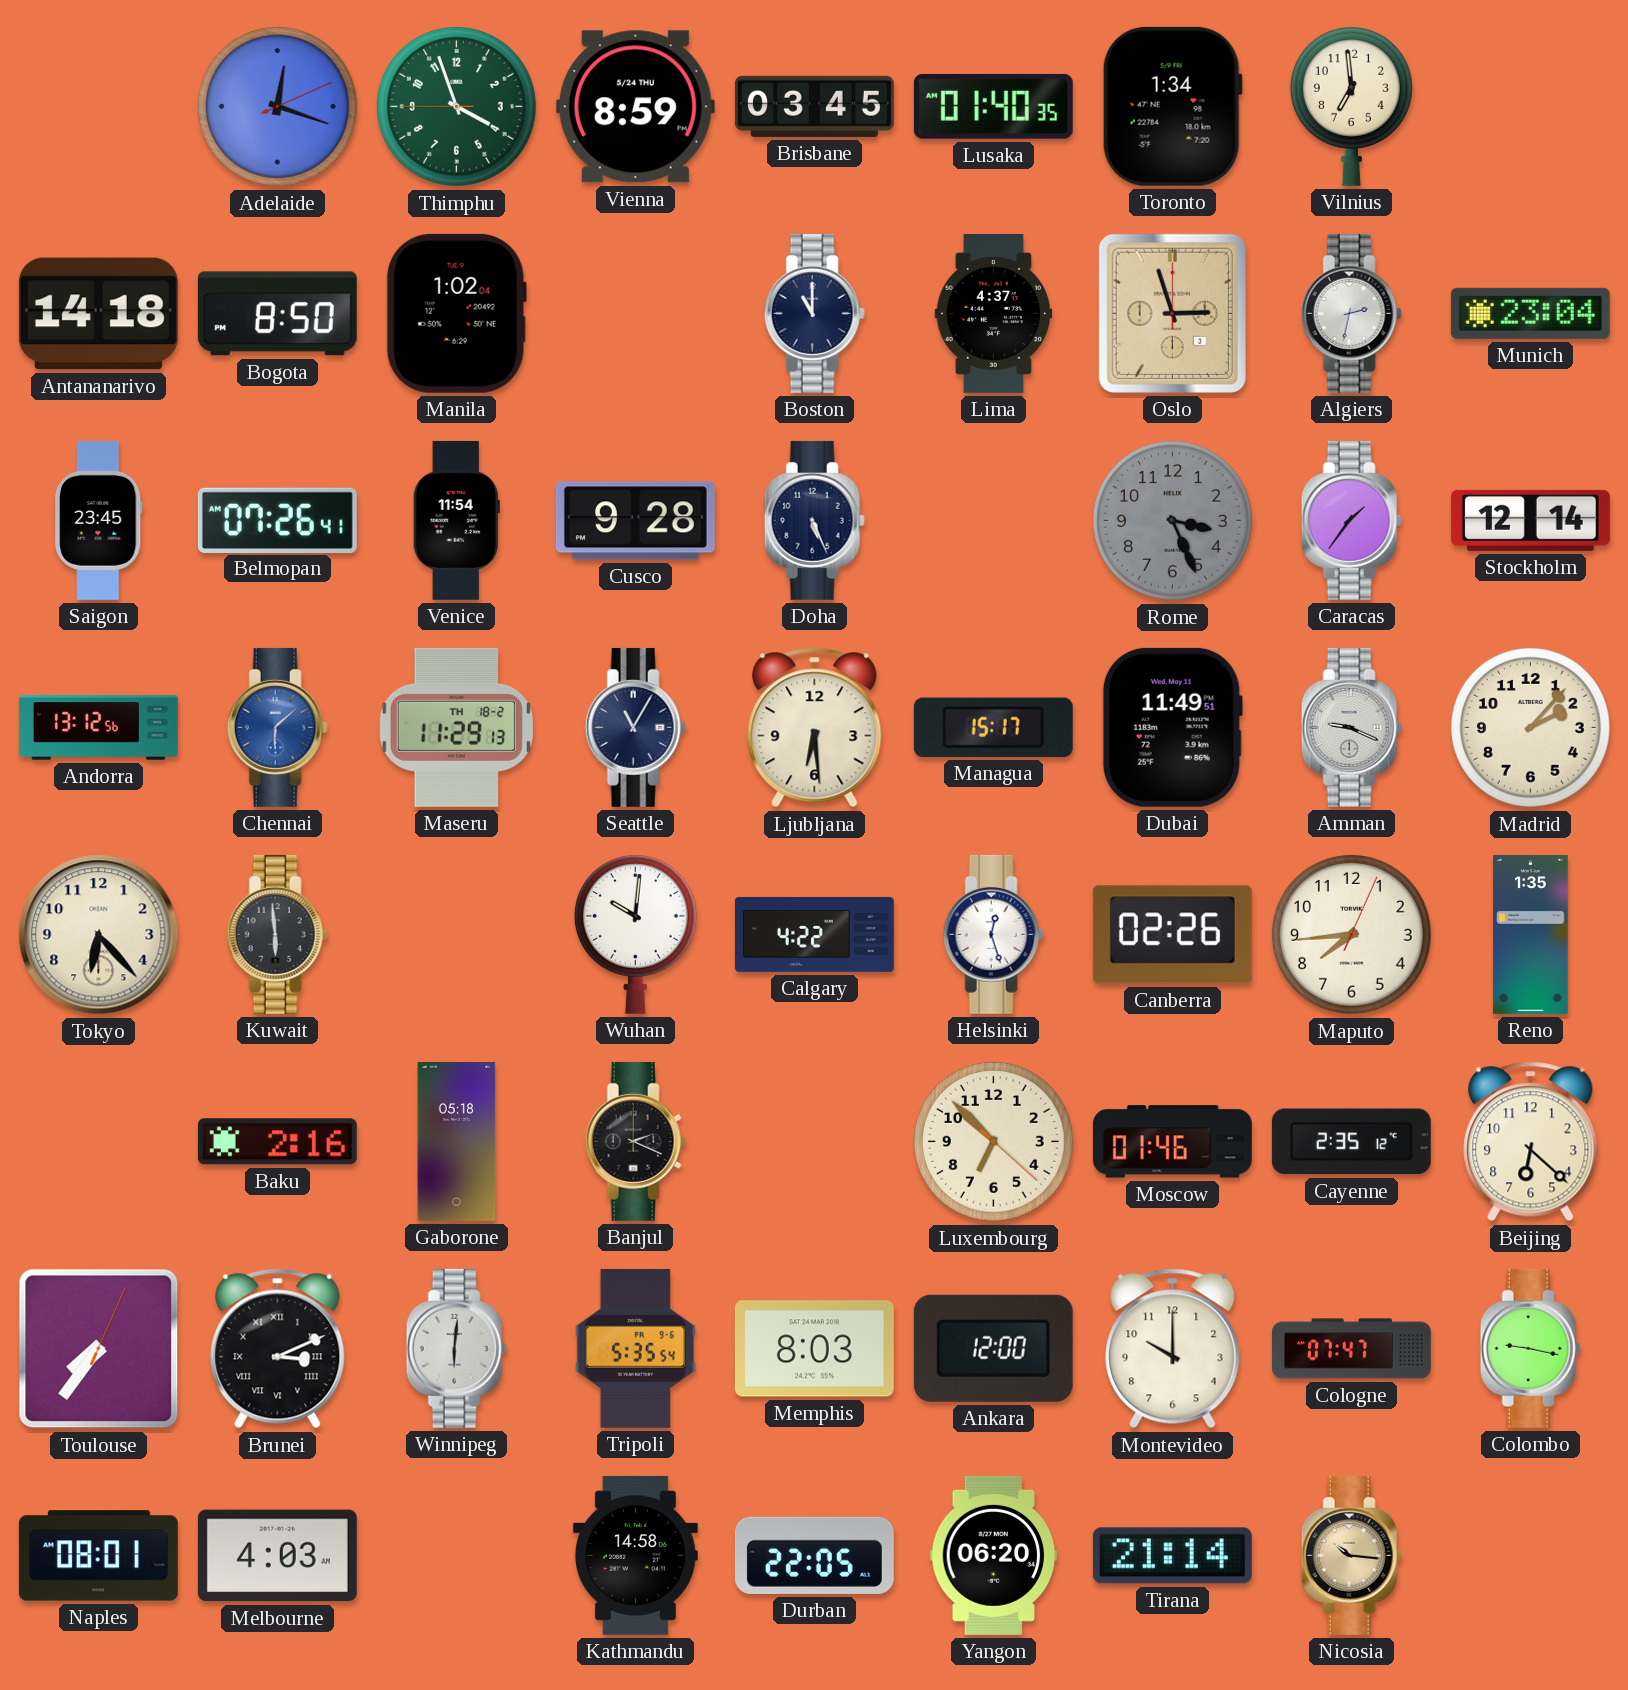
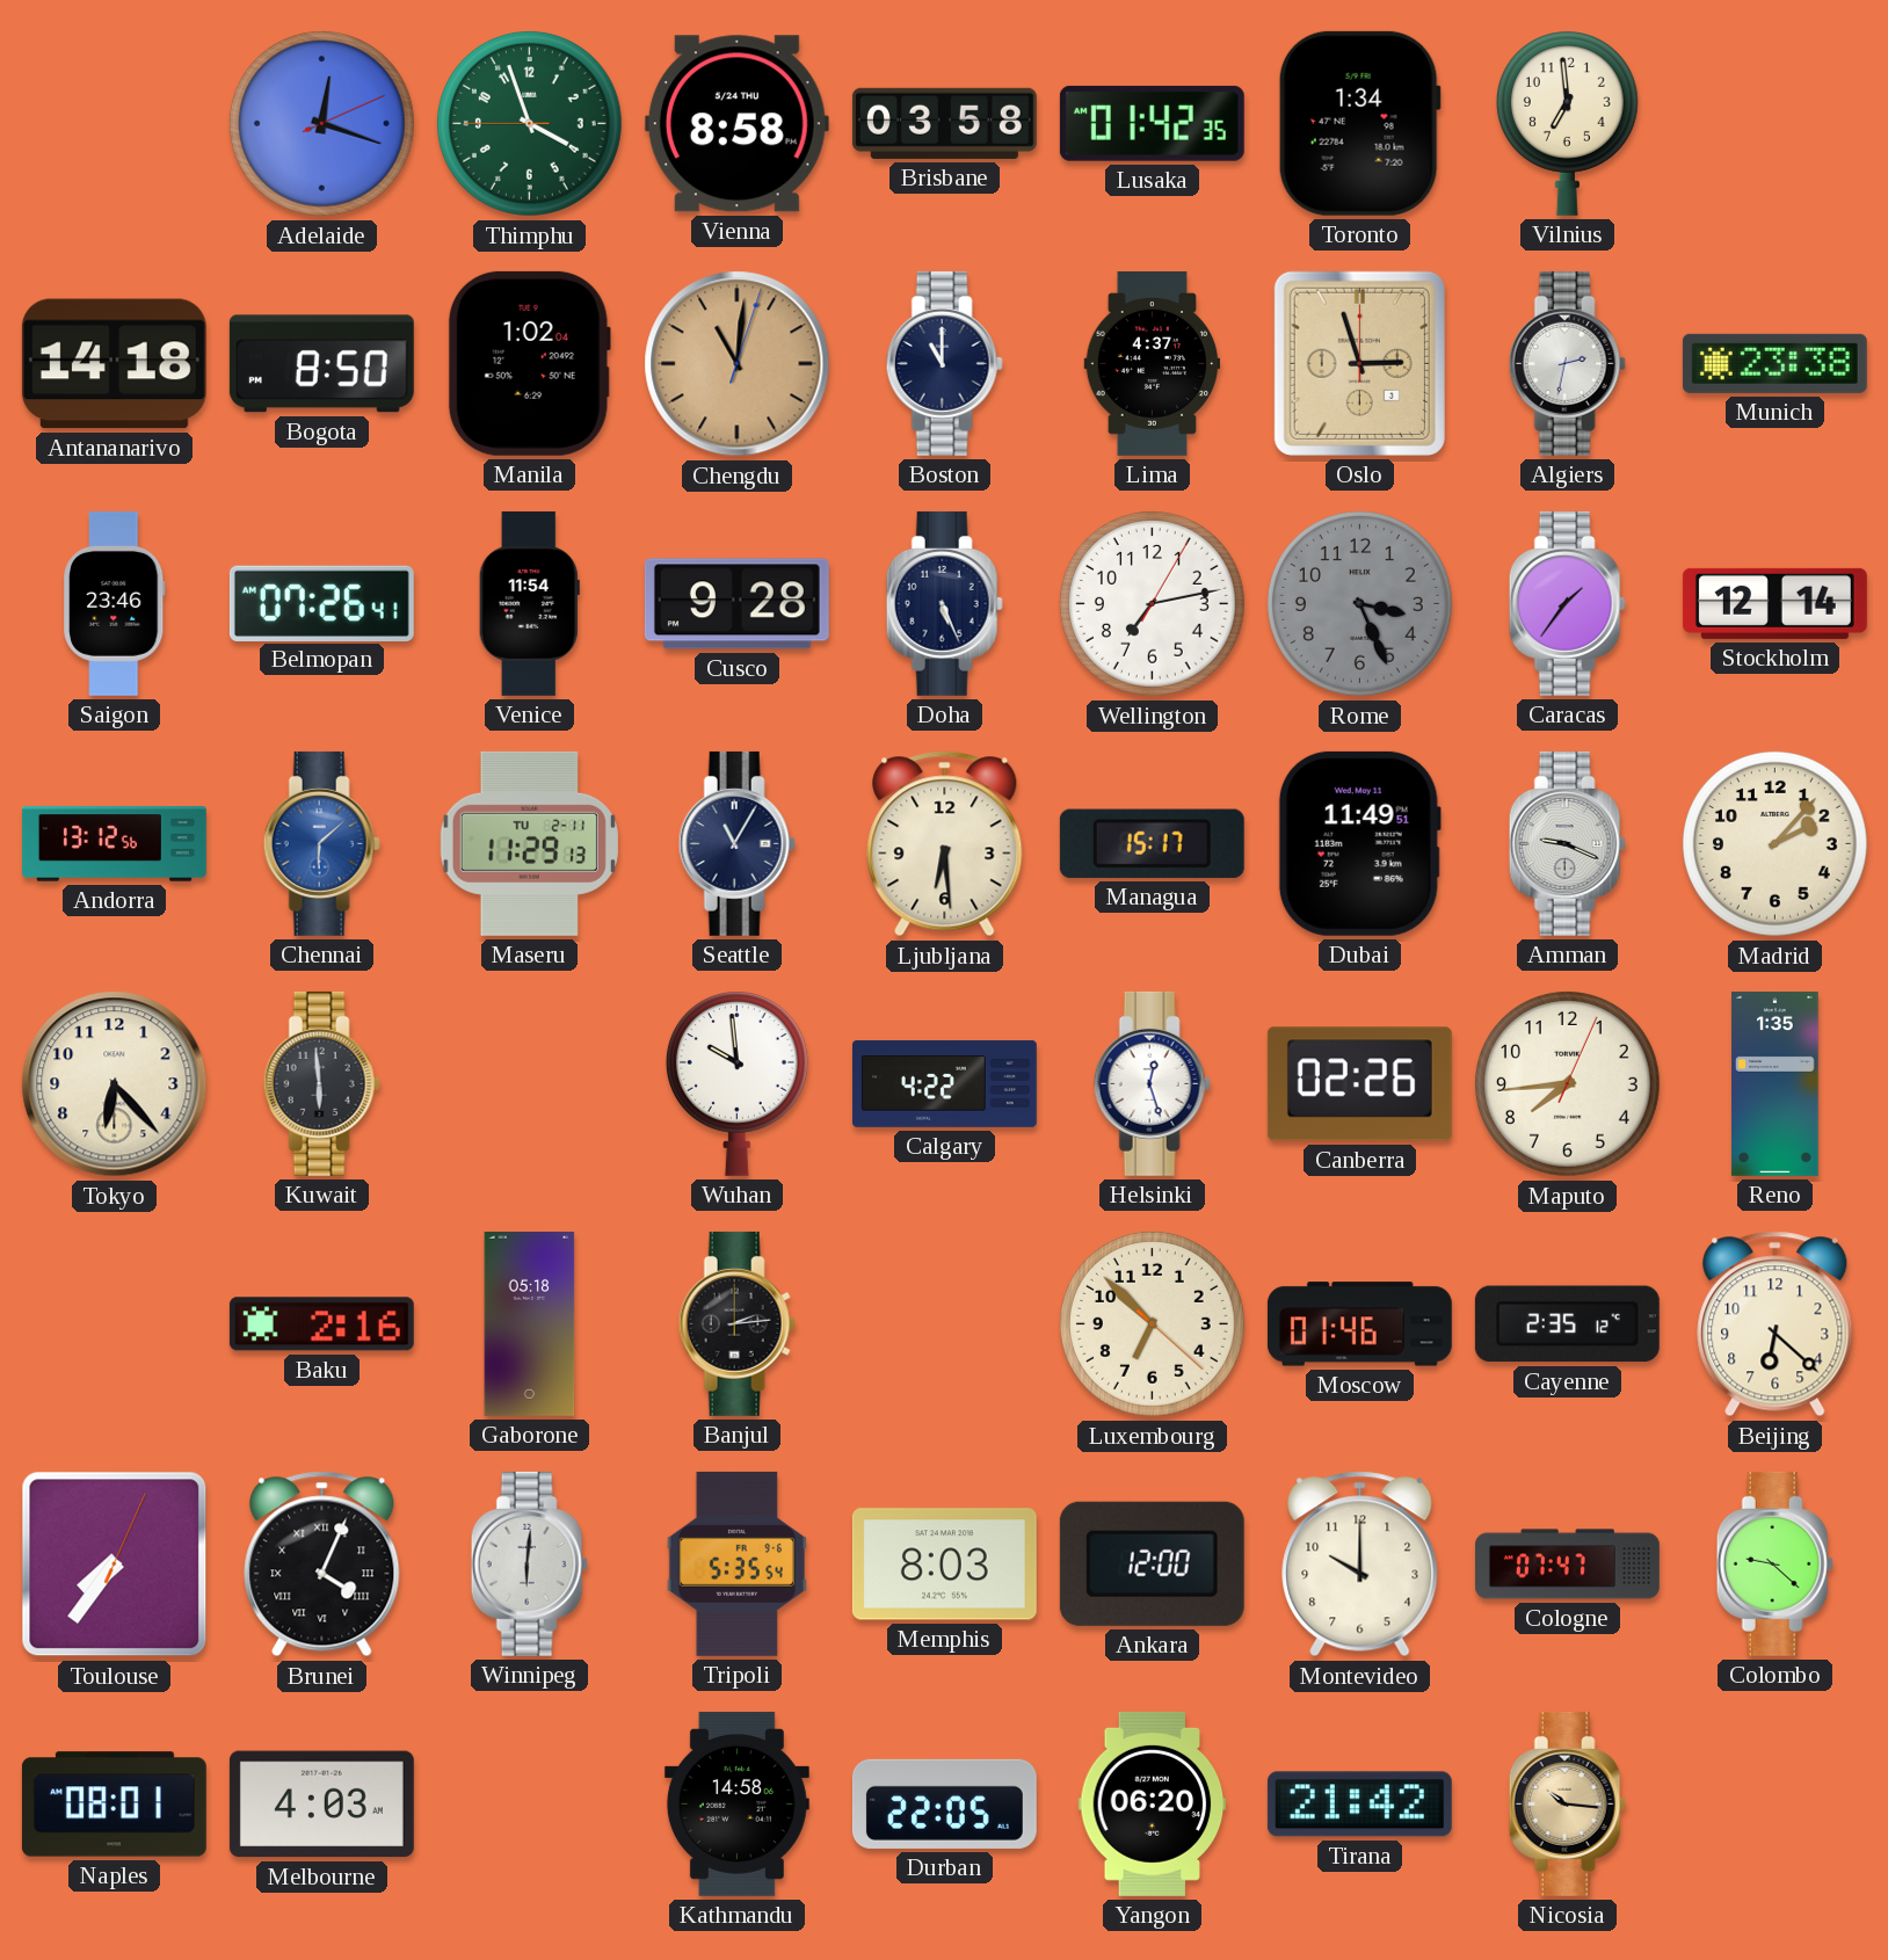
Vienna: 8:59 -> 8:58
Brisbane: 03:45 -> 03:58
Lusaka: 01:40 -> 01:42
Chengdu: none -> 11:01
Munich: 23:04 -> 23:38
Saigon: 23:45 -> 23:46
Wellington: none -> 7:13
Maseru date: TH 18-2 -> TU 2-11
Wuhan: 10:01 -> 9:59
Banjul: 2:19 -> 2:14
Brunei: 3:11 -> 4:04
Colombo: 9:17 -> 9:22
Tirana: 21:14 -> 21:42
